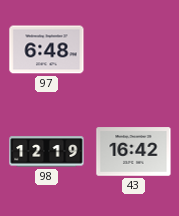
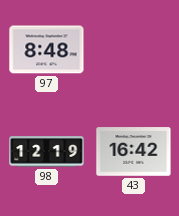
97: 6:48 -> 8:48
